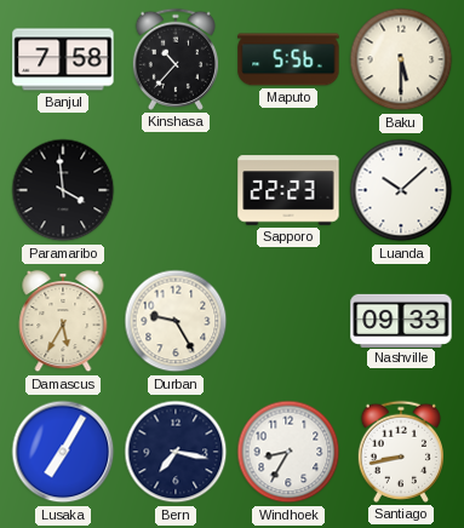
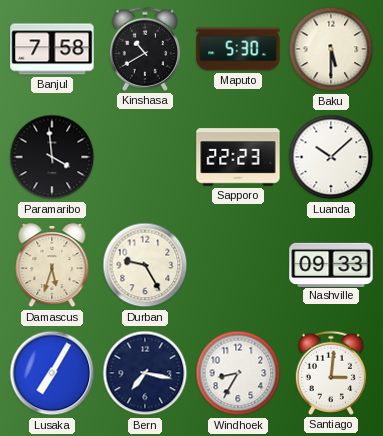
Kinshasa: 10:37 -> 10:40
Maputo: 5:56 -> 5:30
Damascus: 5:35 -> 5:33
Santiago: 8:43 -> 3:01
